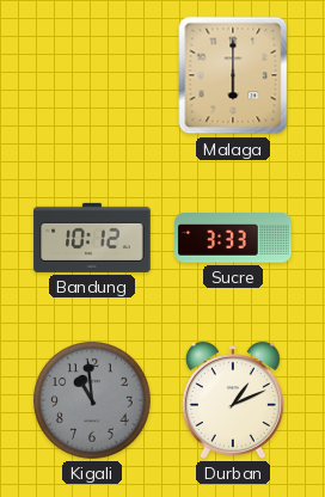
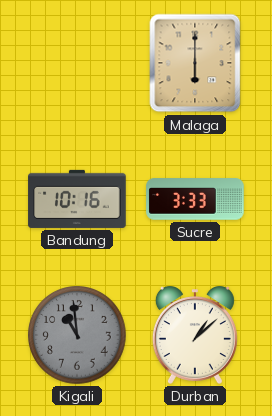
Bandung: 10:12 -> 10:16
Durban: 1:11 -> 1:08
